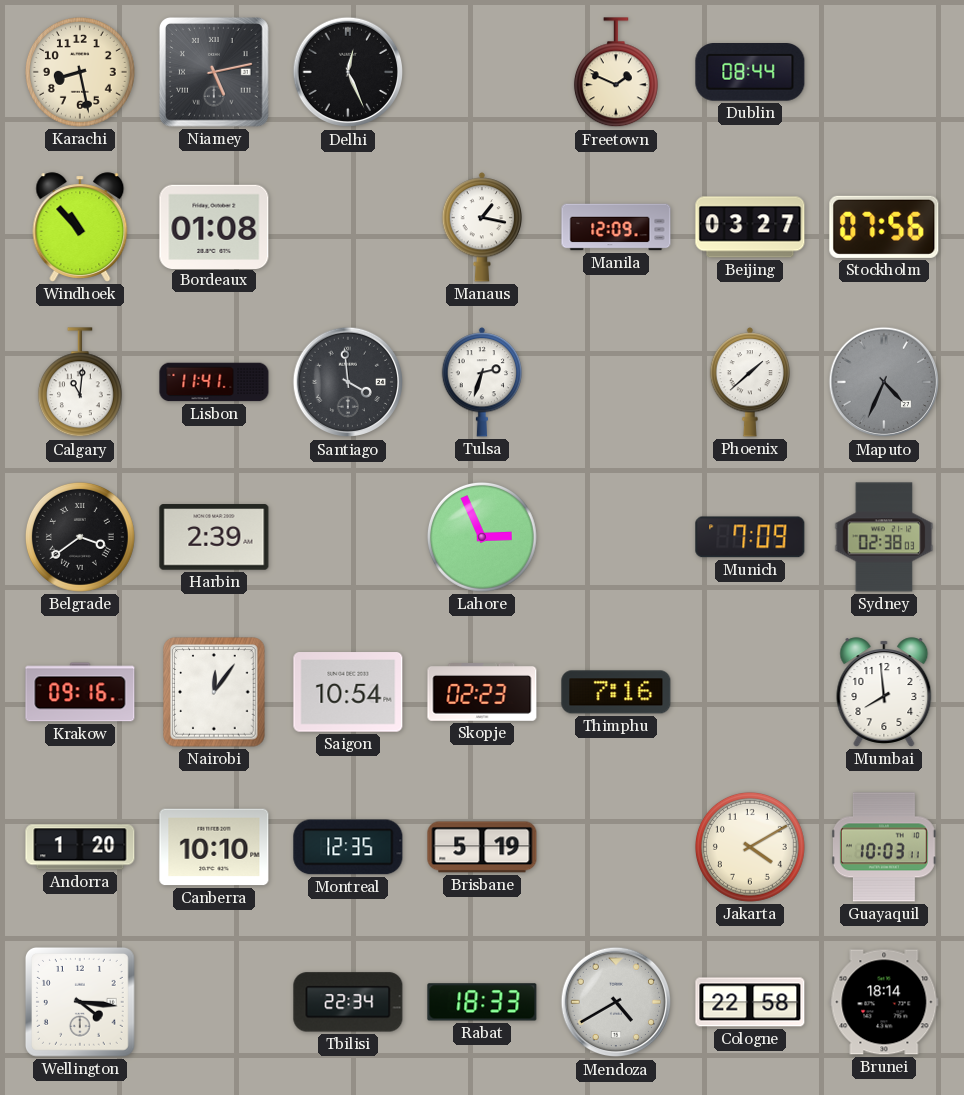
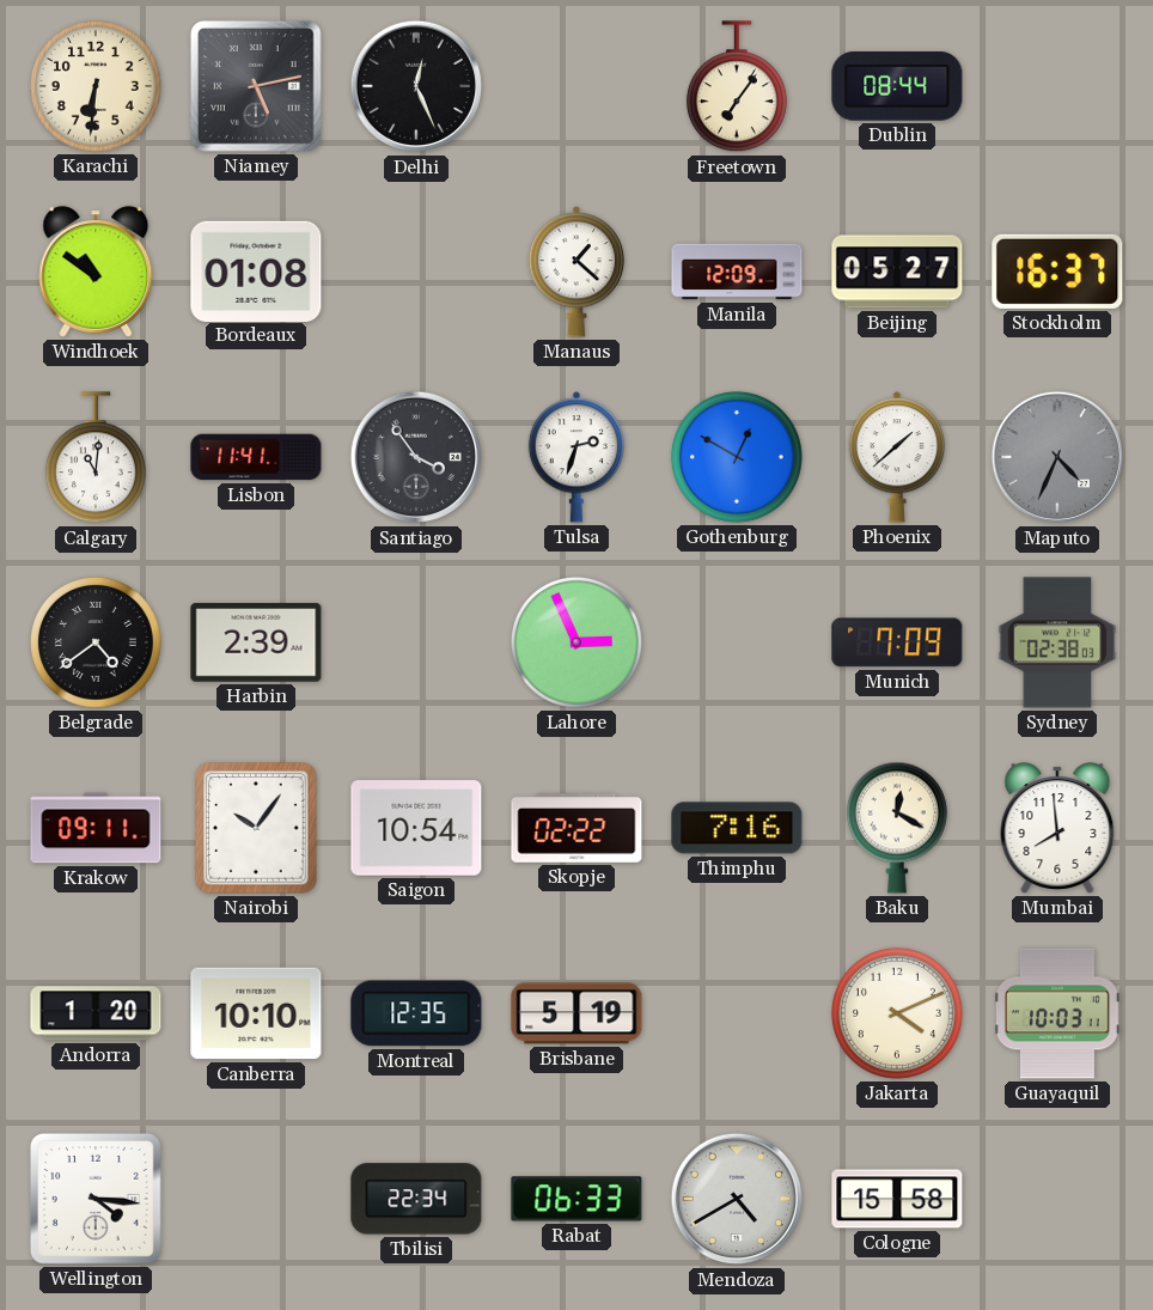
Karachi: 8:28 -> 6:31
Freetown: 1:49 -> 7:06
Windhoek: 10:53 -> 10:51
Manaus: 1:17 -> 1:22
Beijing: 03:27 -> 05:27
Stockholm: 07:56 -> 16:37
Santiago: 3:59 -> 3:54
Gothenburg: none -> 12:50
Belgrade: 3:39 -> 4:39
Krakow: 09:16 -> 09:11
Nairobi: 12:06 -> 10:06
Skopje: 02:23 -> 02:22
Baku: none -> 12:20
Jakarta: 4:10 -> 4:11
Rabat: 18:33 -> 06:33
Cologne: 22:58 -> 15:58
Brunei: 18:14 -> none
